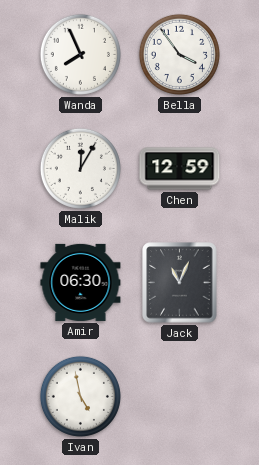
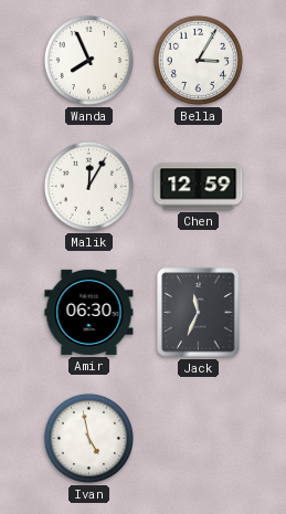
Bella: 3:54 -> 3:05
Jack: 11:04 -> 11:34
